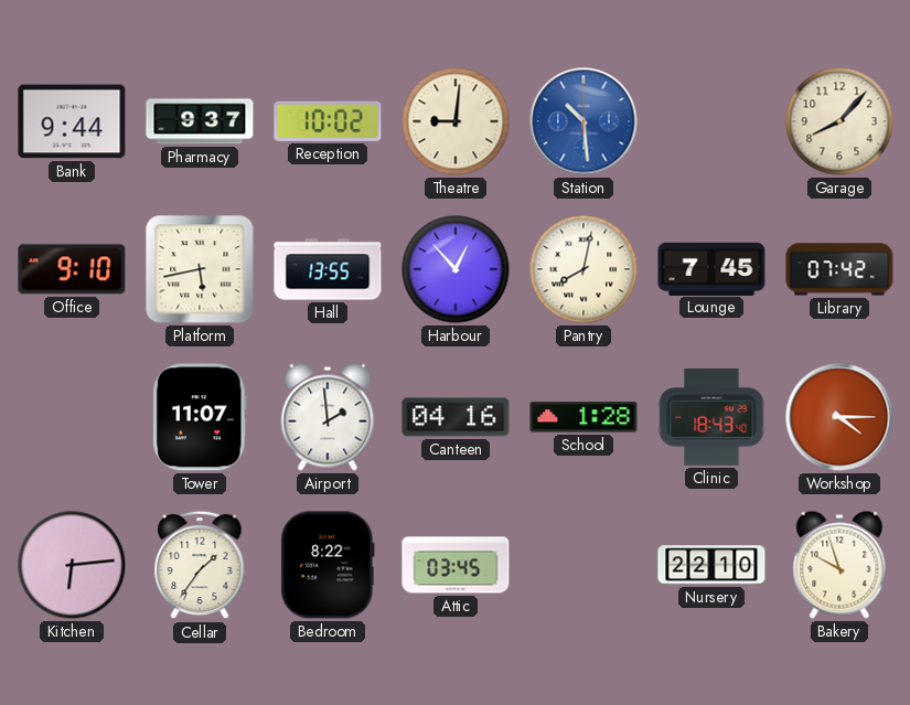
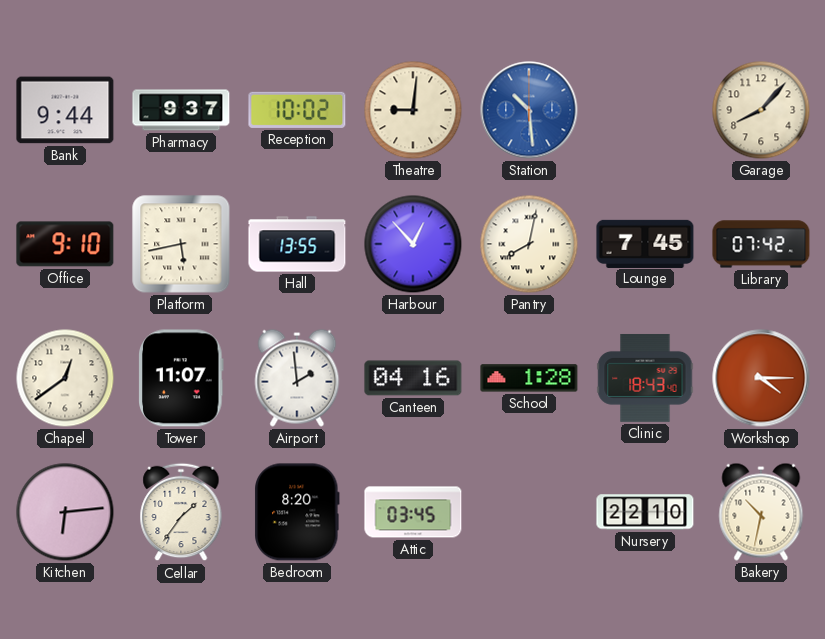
Chapel: none -> 12:39
Bedroom: 8:22 -> 8:20
Bakery: 9:57 -> 10:32
